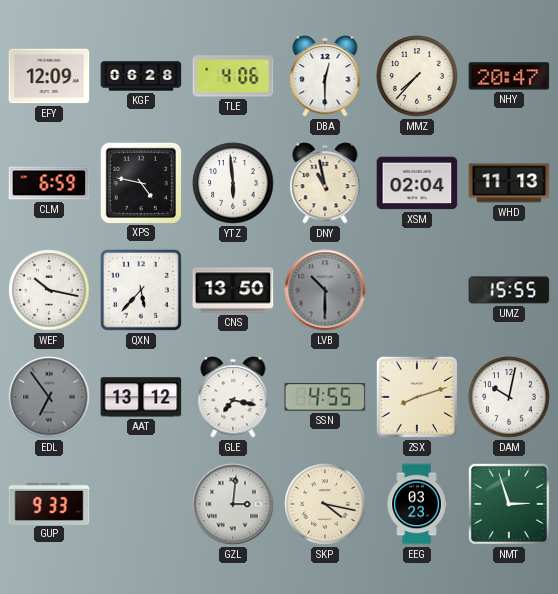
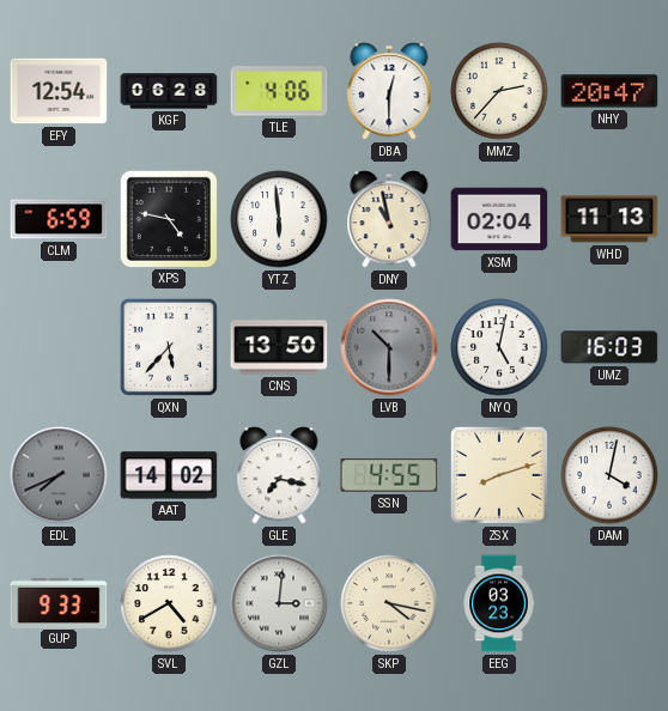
EFY: 12:09 -> 12:54
MMZ: 7:37 -> 2:37
WEF: 10:17 -> none
NYQ: none -> 5:02
UMZ: 15:55 -> 16:03
EDL: 6:54 -> 7:41
AAT: 13:12 -> 14:02
DAM: 10:02 -> 4:02
SVL: none -> 4:40
NMT: 2:57 -> none
